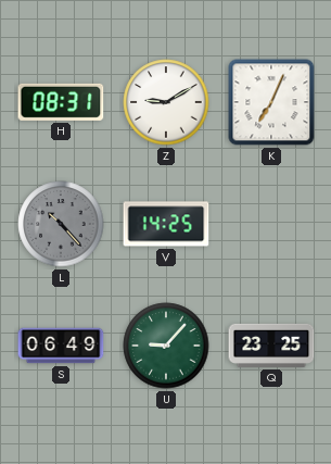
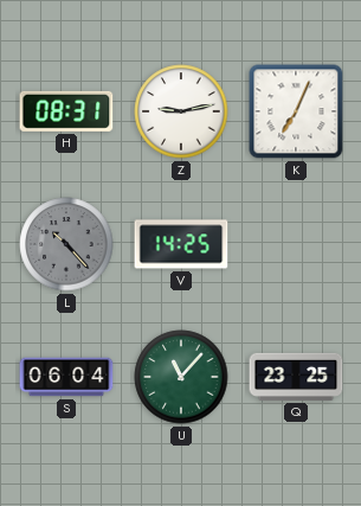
Z: 9:10 -> 9:13
S: 06:49 -> 06:04
U: 9:07 -> 11:07
